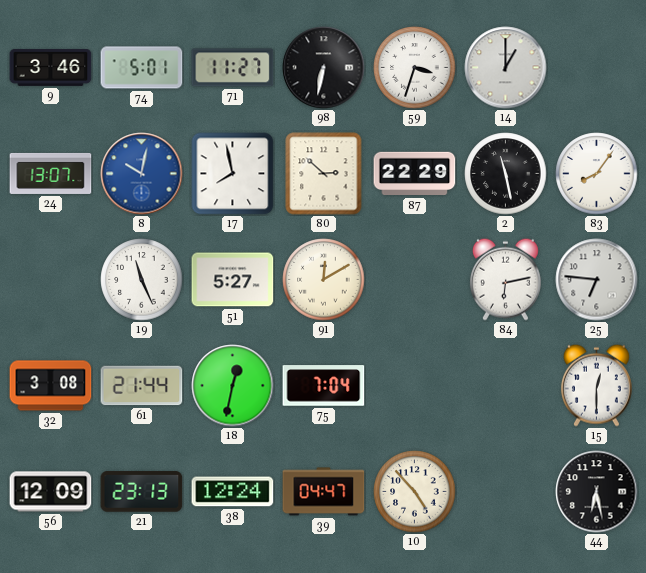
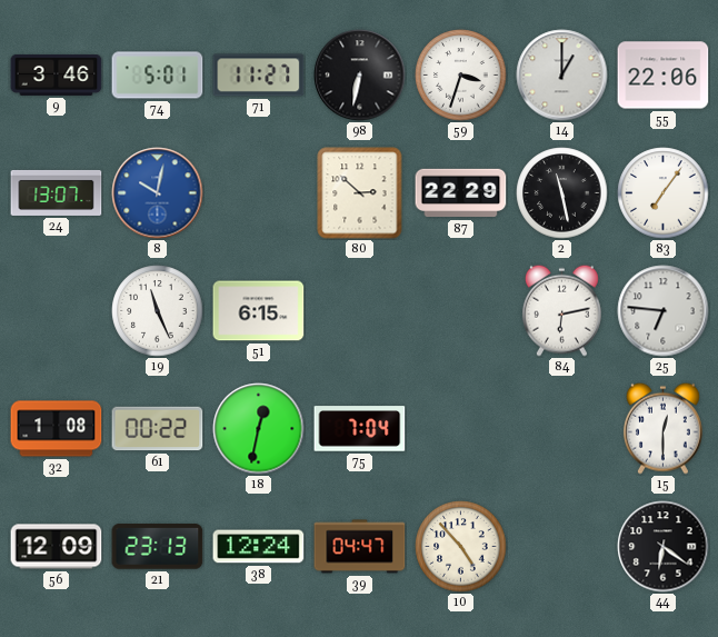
55: none -> 22:06
17: 7:58 -> none
83: 8:06 -> 7:06
51: 5:27 -> 6:15
91: 12:10 -> none
32: 3:08 -> 1:08
61: 21:44 -> 00:22
44: 6:28 -> 6:21
